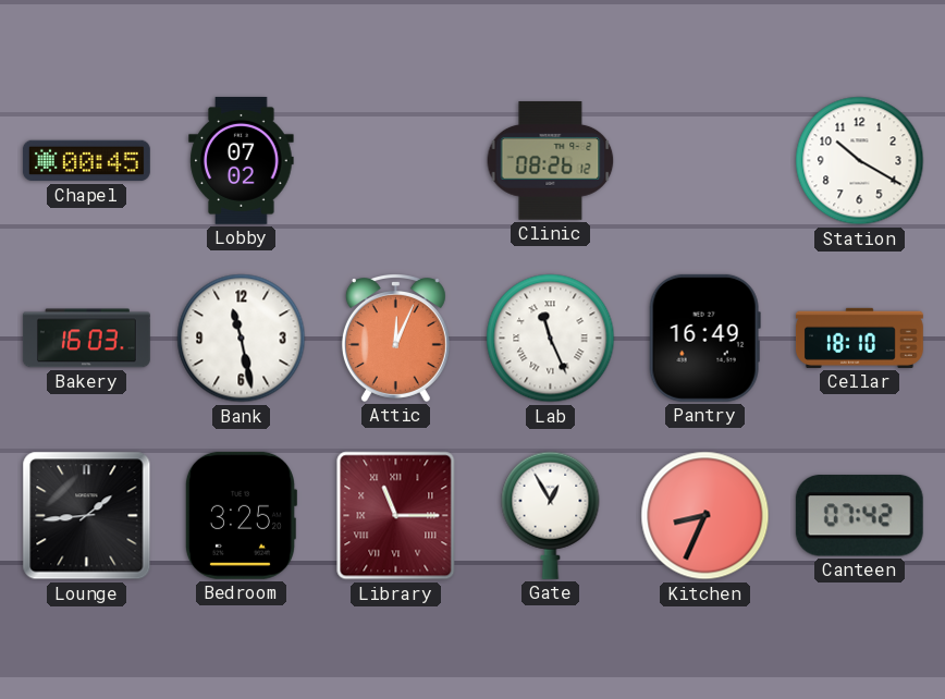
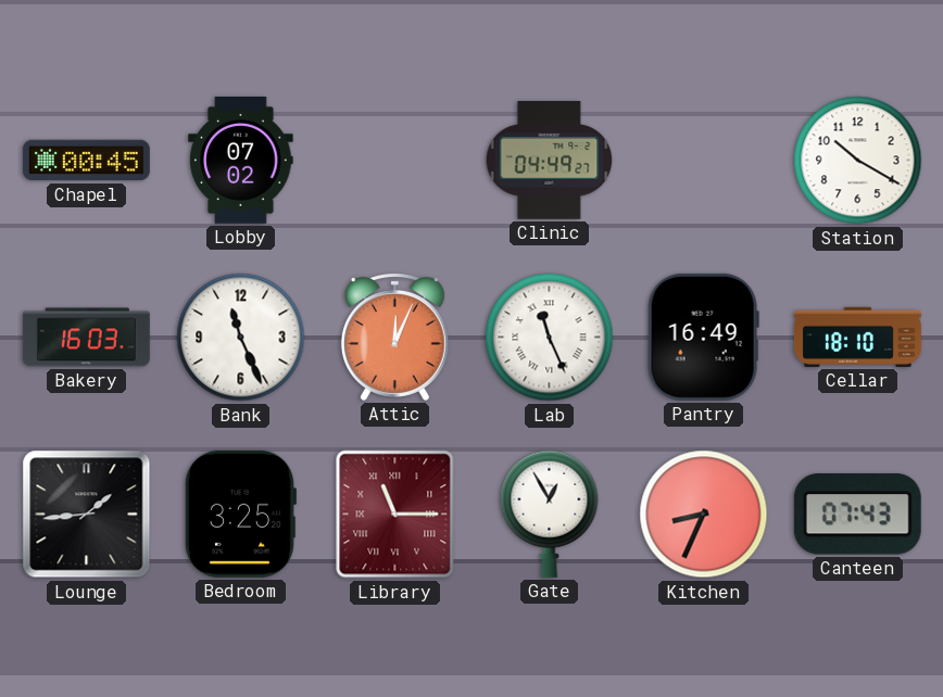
Clinic: 08:26 -> 04:49
Bank: 11:28 -> 11:26
Canteen: 07:42 -> 07:43
